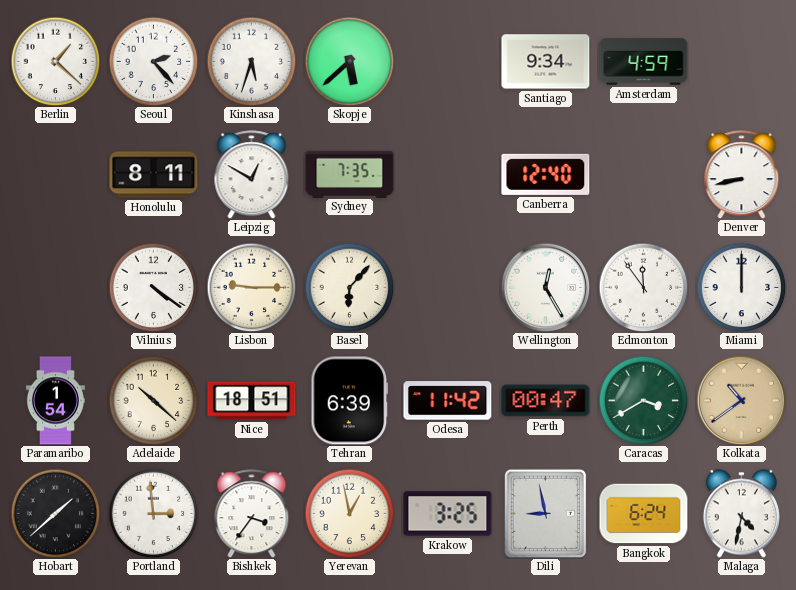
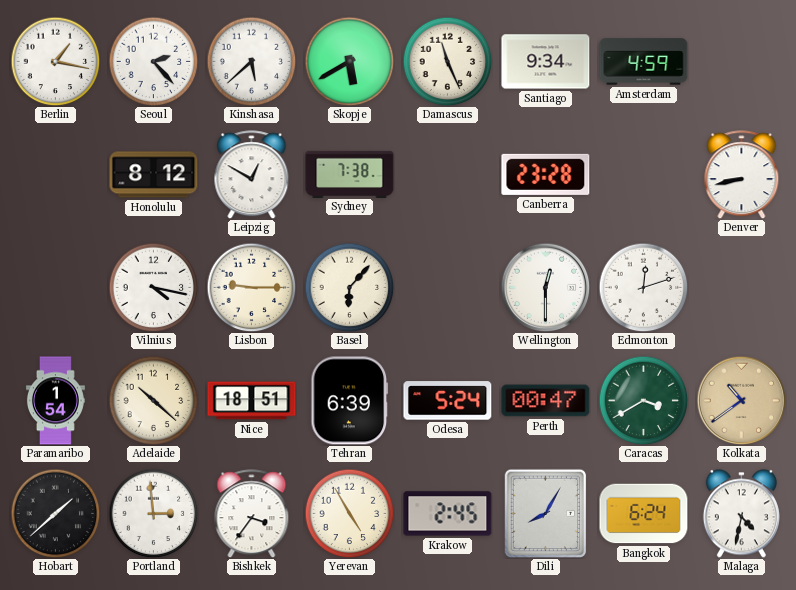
Berlin: 1:22 -> 1:17
Kinshasa: 5:33 -> 5:38
Skopje: 5:38 -> 5:40
Damascus: none -> 11:26
Honolulu: 8:11 -> 8:12
Sydney: 7:35 -> 7:38
Canberra: 12:40 -> 23:28
Vilnius: 4:21 -> 4:17
Wellington: 12:25 -> 12:30
Edmonton: 11:54 -> 12:12
Miami: 12:00 -> none
Odesa: 11:42 -> 5:24
Yerevan: 12:58 -> 4:55
Krakow: 3:25 -> 2:45
Dili: 8:58 -> 8:05
